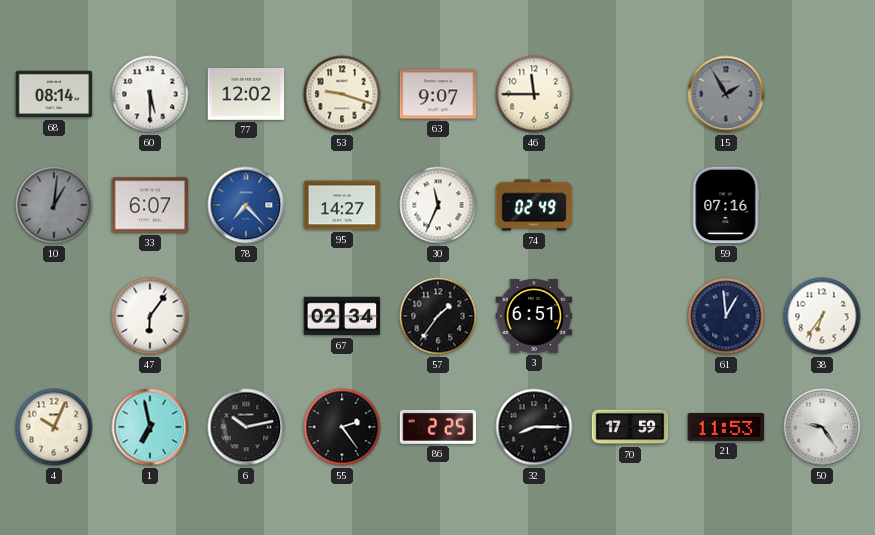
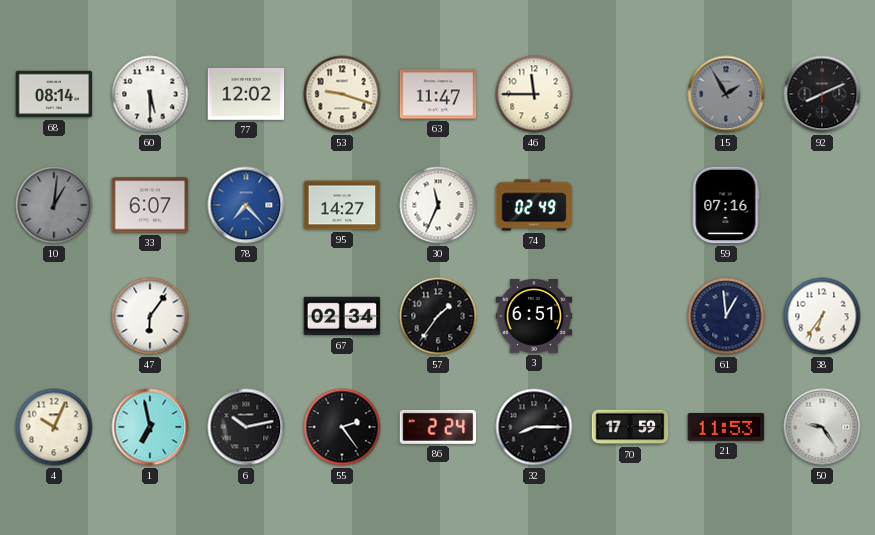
63: 9:07 -> 11:47
92: none -> 8:11
86: 2:25 -> 2:24
